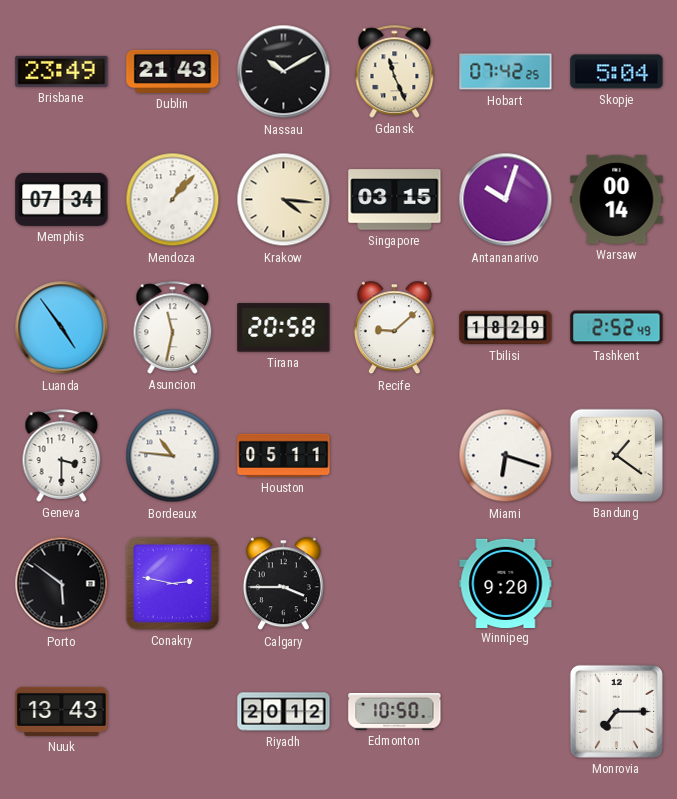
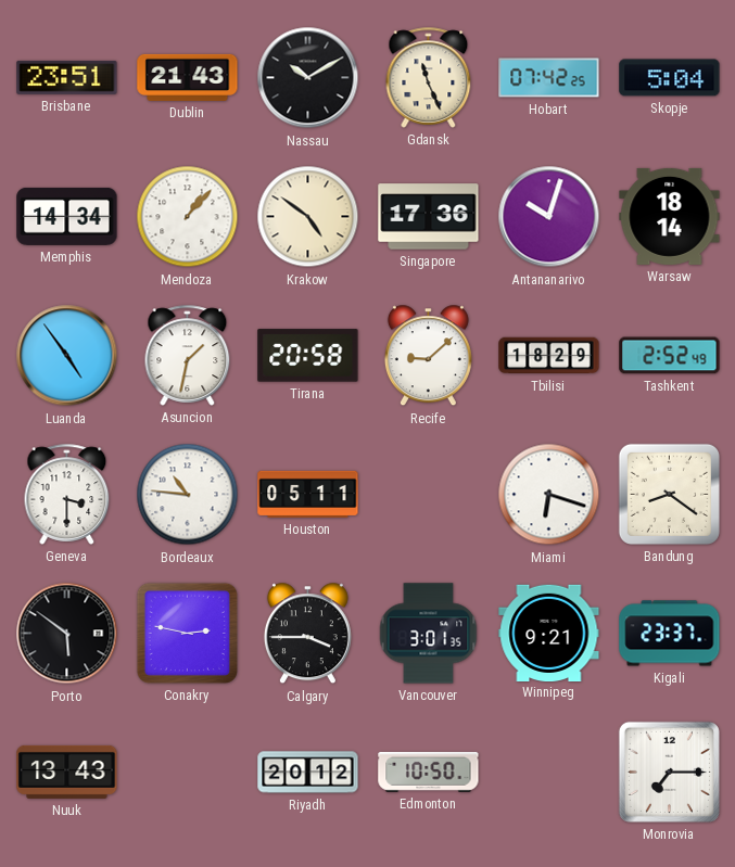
Brisbane: 23:49 -> 23:51
Memphis: 07:34 -> 14:34
Krakow: 4:16 -> 4:51
Singapore: 03:15 -> 17:36
Warsaw: 00:14 -> 18:14
Asuncion: 11:32 -> 1:32
Bandung: 1:21 -> 8:21
Vancouver: none -> 3:01
Winnipeg: 9:20 -> 9:21
Kigali: none -> 23:37
